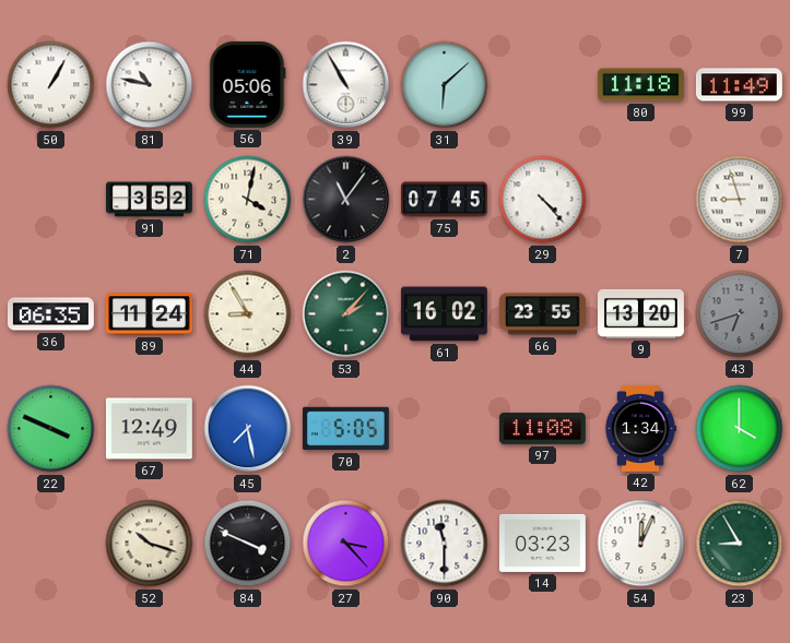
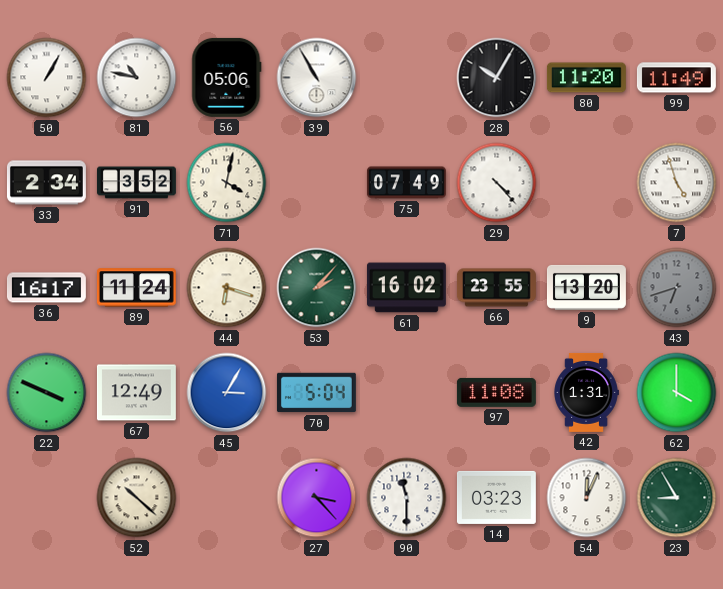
31: 6:08 -> none
28: none -> 10:05
80: 11:18 -> 11:20
33: none -> 2:34
2: 11:06 -> none
75: 07:45 -> 07:49
7: 8:57 -> 4:57
36: 06:35 -> 16:17
44: 8:55 -> 6:18
45: 7:28 -> 3:05
70: 5:05 -> 5:04
42: 1:34 -> 1:31
52: 10:18 -> 10:22
84: 3:49 -> none
